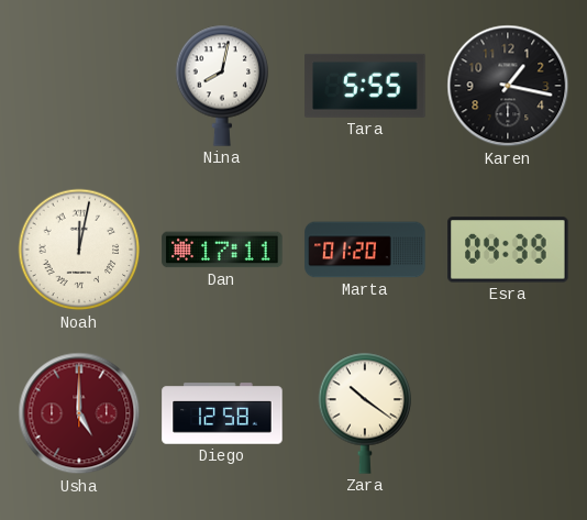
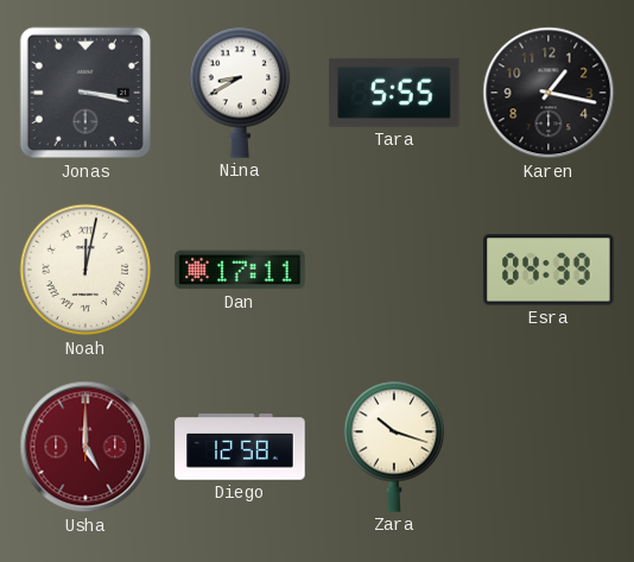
Jonas: none -> 3:17
Nina: 8:02 -> 8:40
Marta: 01:20 -> none
Zara: 10:21 -> 10:18
